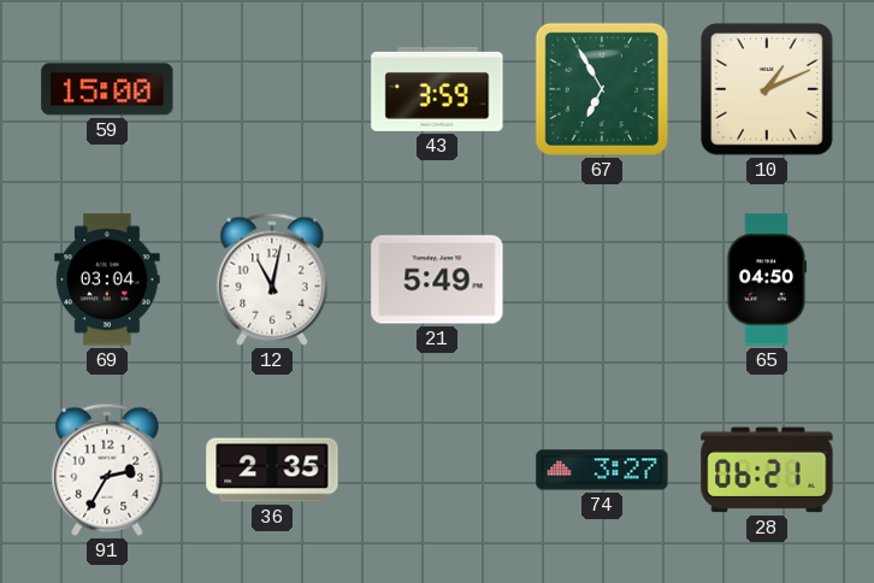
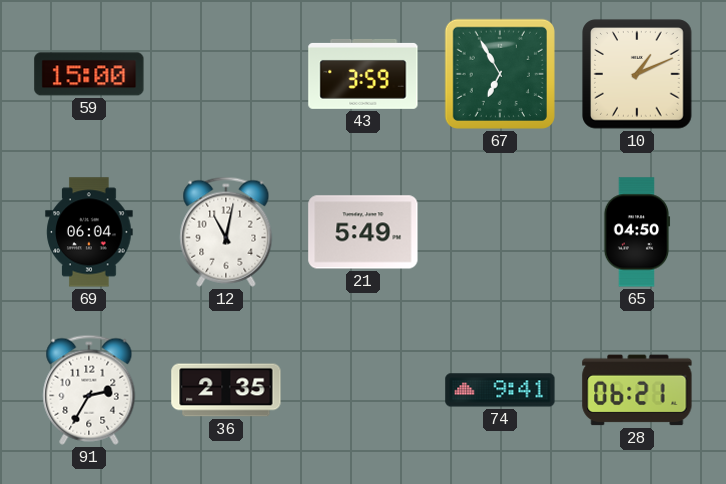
69: 03:04 -> 06:04
74: 3:27 -> 9:41
